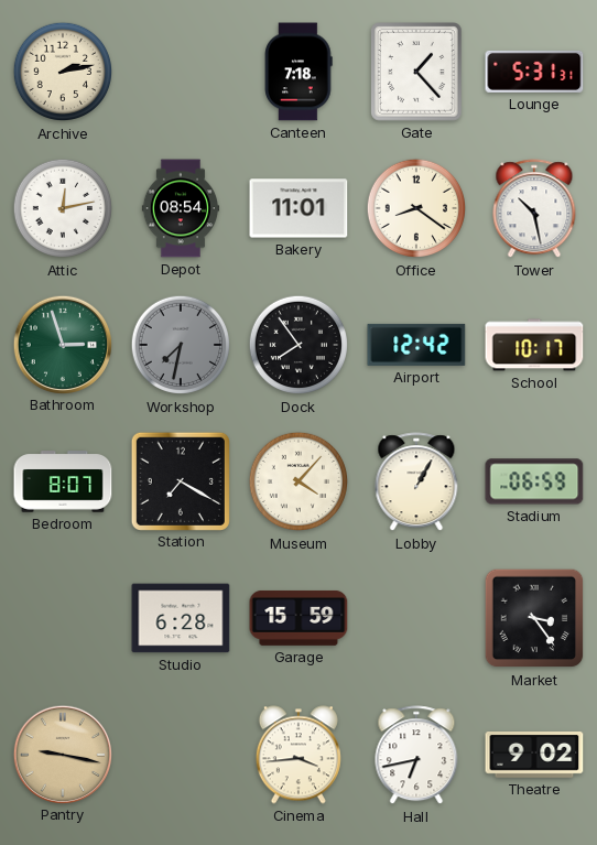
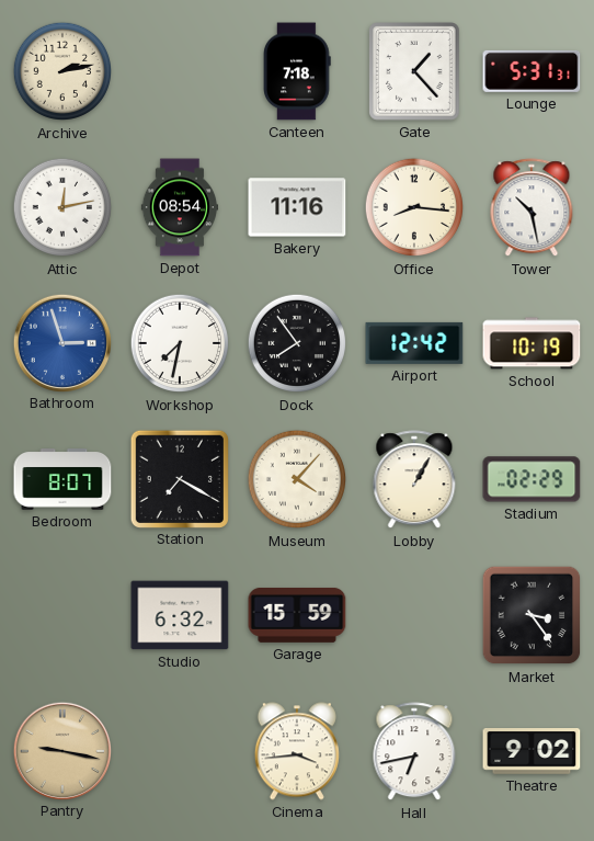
Bakery: 11:01 -> 11:16
Office: 8:21 -> 8:16
Bathroom dial: green -> blue
Workshop dial: grey -> white
School: 10:17 -> 10:19
Stadium: 06:59 -> 02:29
Studio: 6:28 -> 6:32
